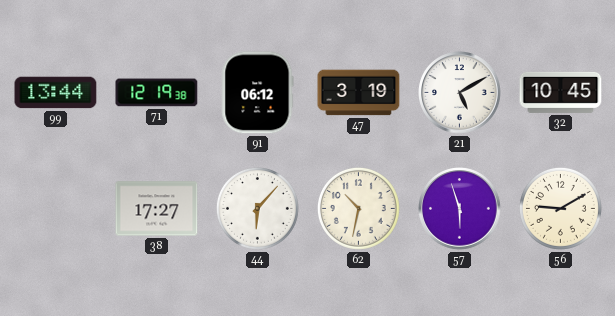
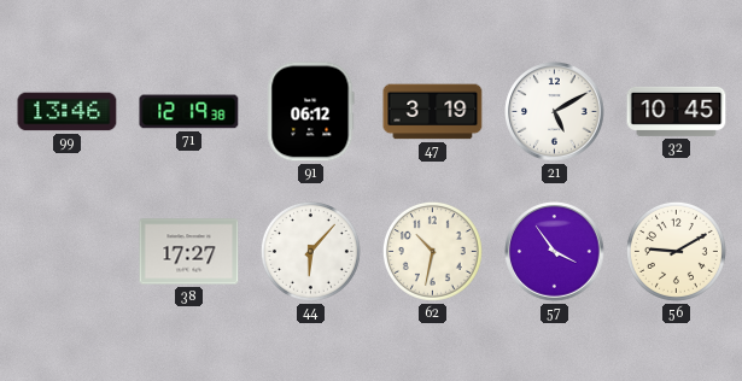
99: 13:44 -> 13:46
57: 5:57 -> 3:54
